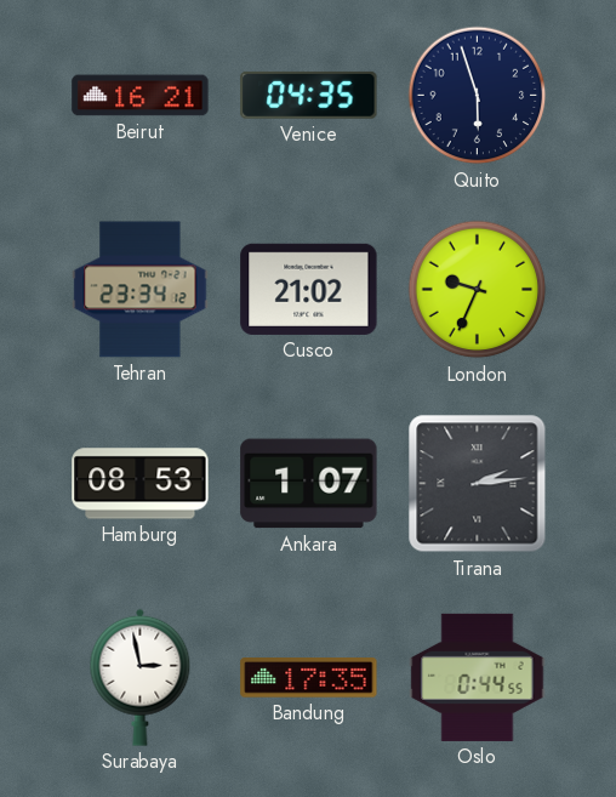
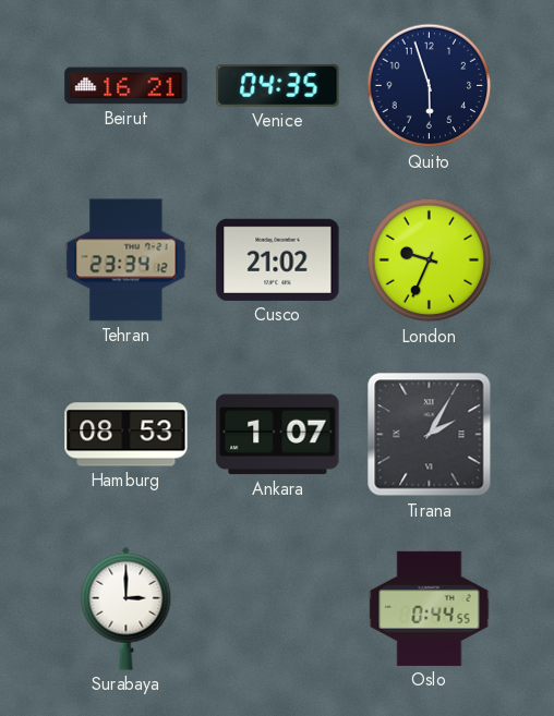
Tirana: 2:14 -> 2:05
Surabaya: 2:58 -> 3:00
Bandung: 17:35 -> none
